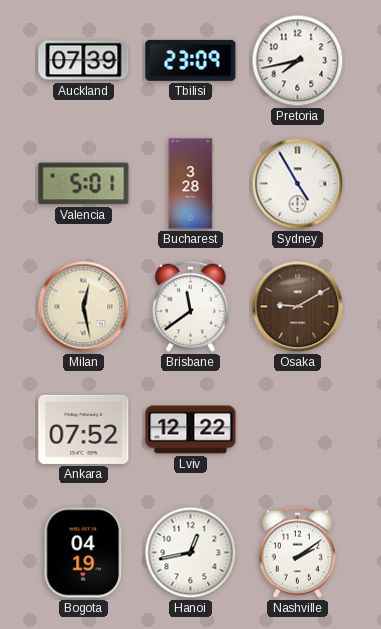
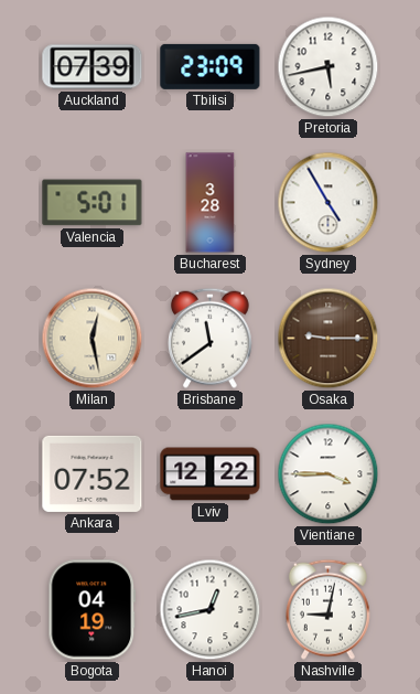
Pretoria: 7:43 -> 5:43
Osaka: 9:10 -> 9:15
Vientiane: none -> 3:45
Nashville: 2:09 -> 9:02
